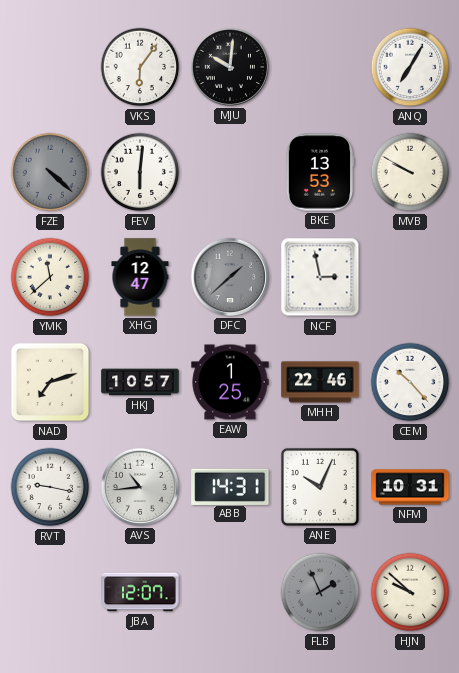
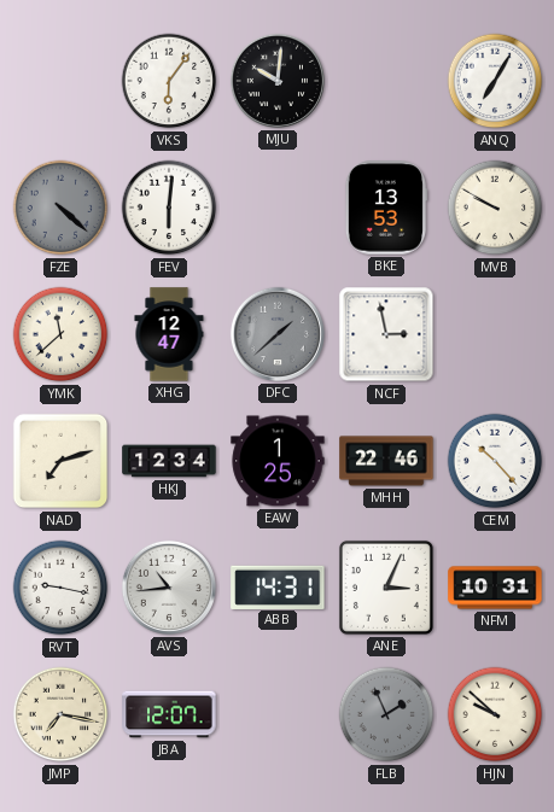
HKJ: 10:57 -> 12:34
ANE: 10:04 -> 3:04
JMP: none -> 7:17
